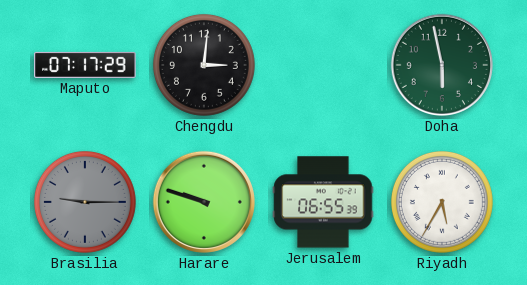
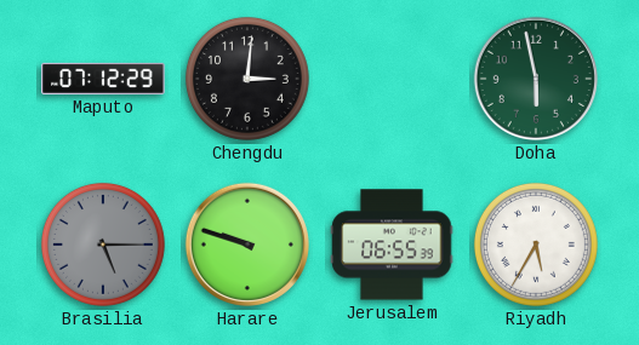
Maputo: 07:17 -> 07:12
Brasilia: 9:15 -> 5:15
